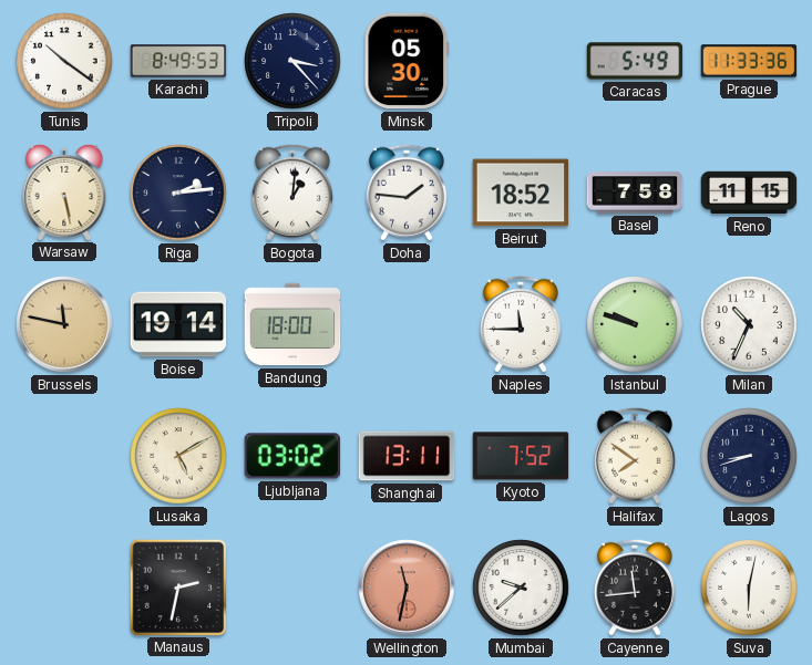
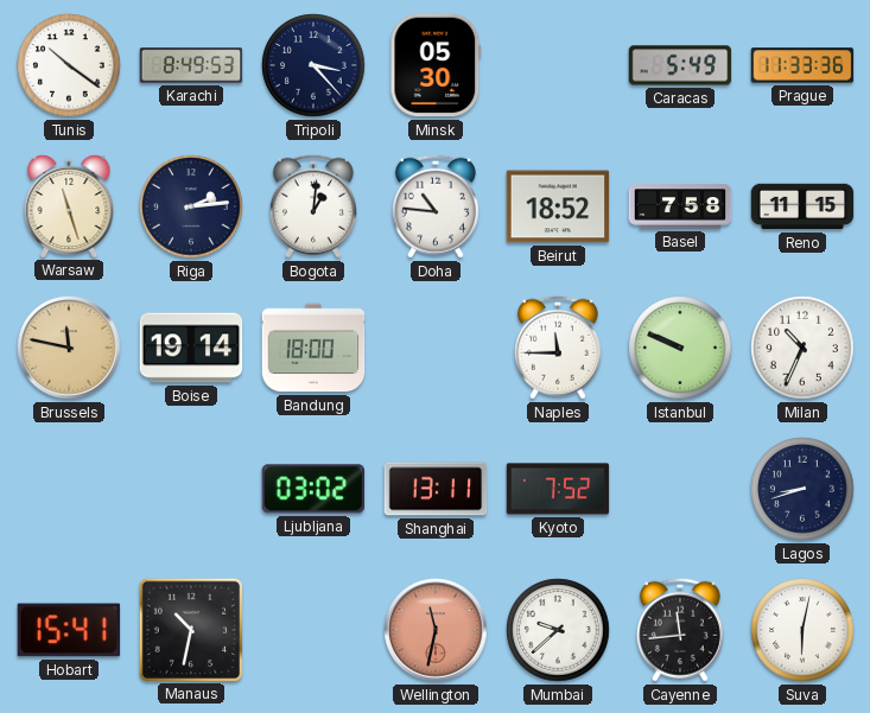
Warsaw: 5:28 -> 11:27
Doha: 1:46 -> 10:46
Istanbul: 9:48 -> 9:49
Lusaka: 5:10 -> none
Halifax: 7:51 -> none
Hobart: none -> 15:41
Manaus: 2:32 -> 10:32
